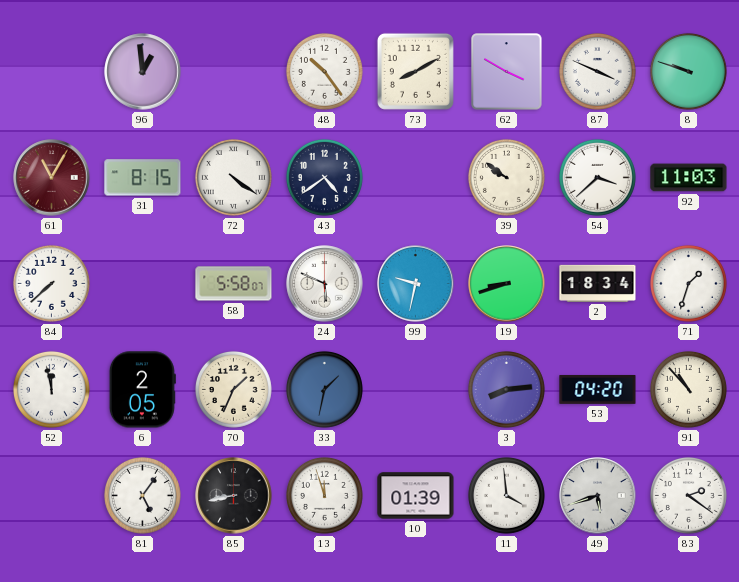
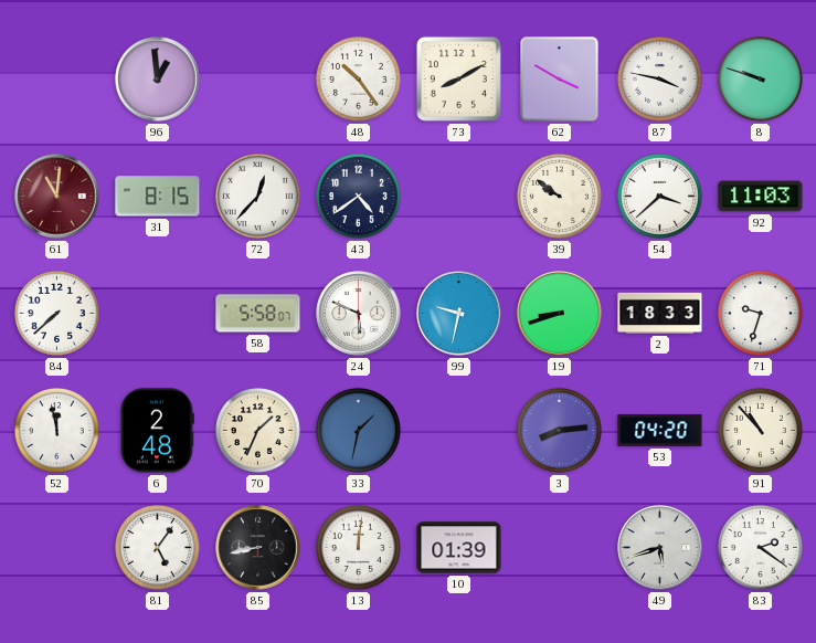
87: 3:49 -> 3:47
61: 11:05 -> 11:01
72: 4:21 -> 12:37
2: 18:34 -> 18:33
71: 1:33 -> 9:33
6: 2:05 -> 2:48
13: 11:57 -> 12:01
11: 3:59 -> none
